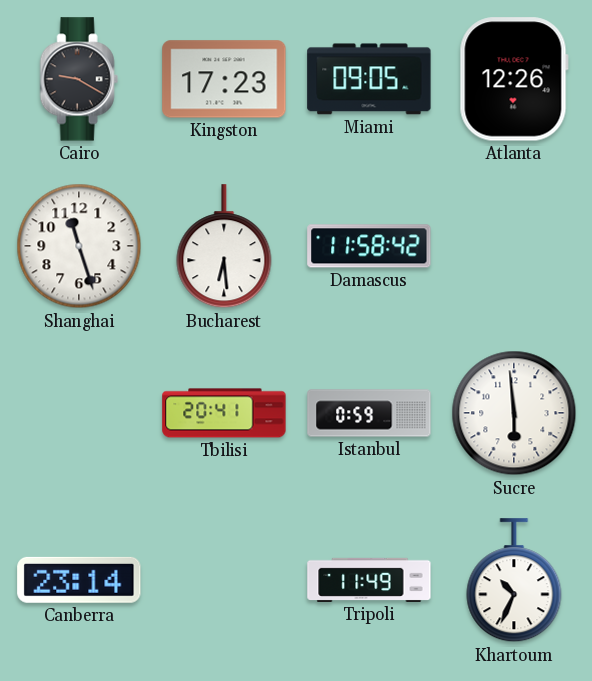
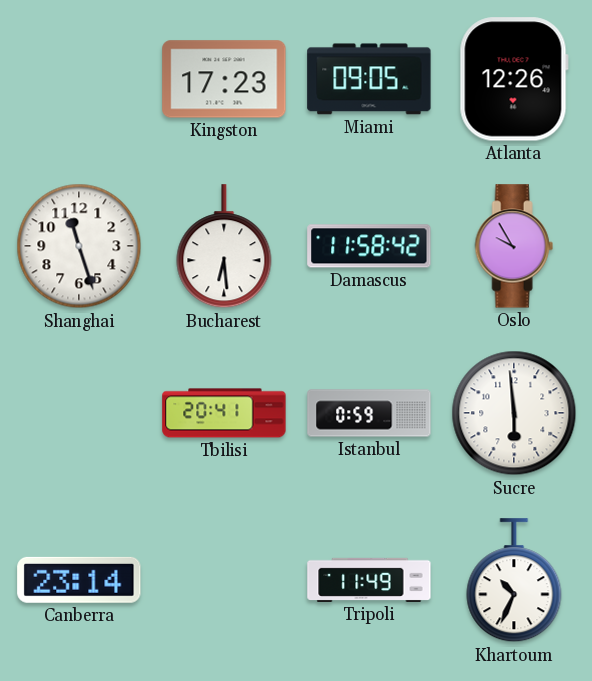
Cairo: 9:20 -> none
Oslo: none -> 9:55
